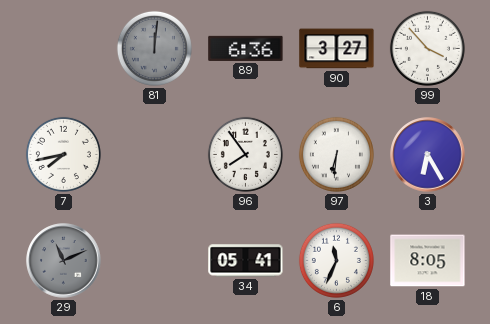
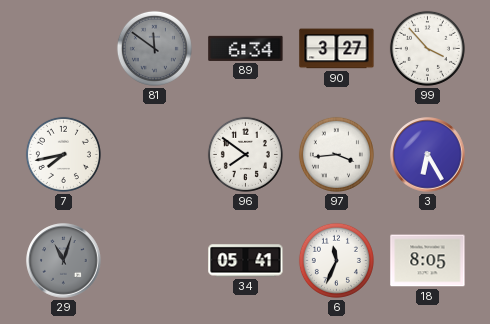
81: 12:01 -> 11:51
89: 6:36 -> 6:34
96: 7:54 -> 7:51
97: 6:31 -> 3:44
29: 11:11 -> 11:03
